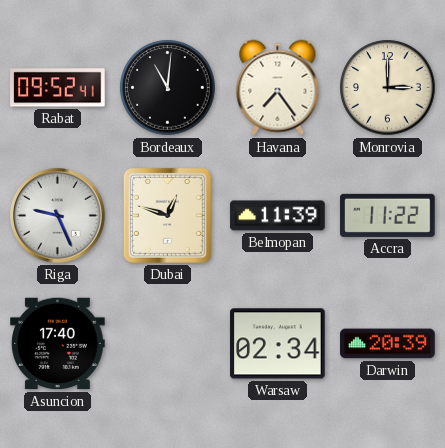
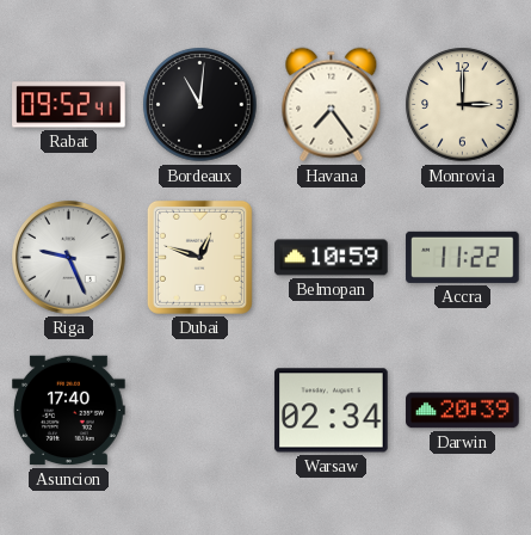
Belmopan: 11:39 -> 10:59
